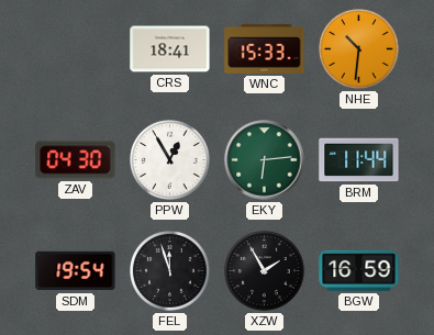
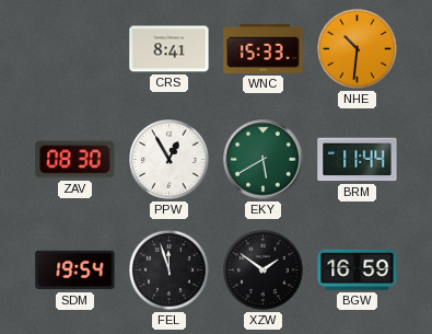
CRS: 18:41 -> 8:41
ZAV: 04:30 -> 08:30
EKY: 6:14 -> 5:40
XZW: 1:55 -> 1:51
